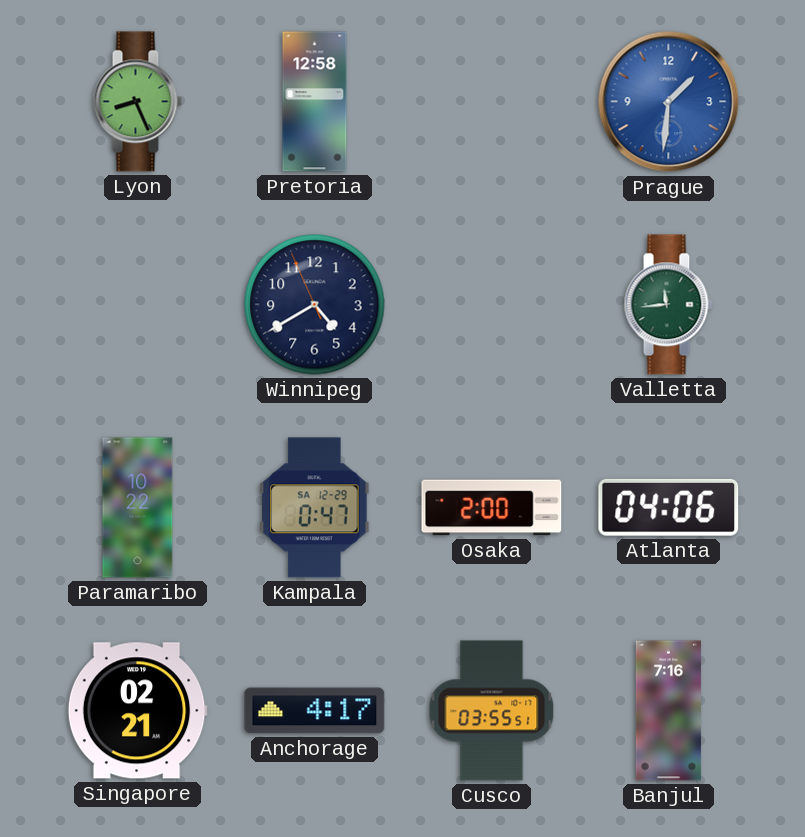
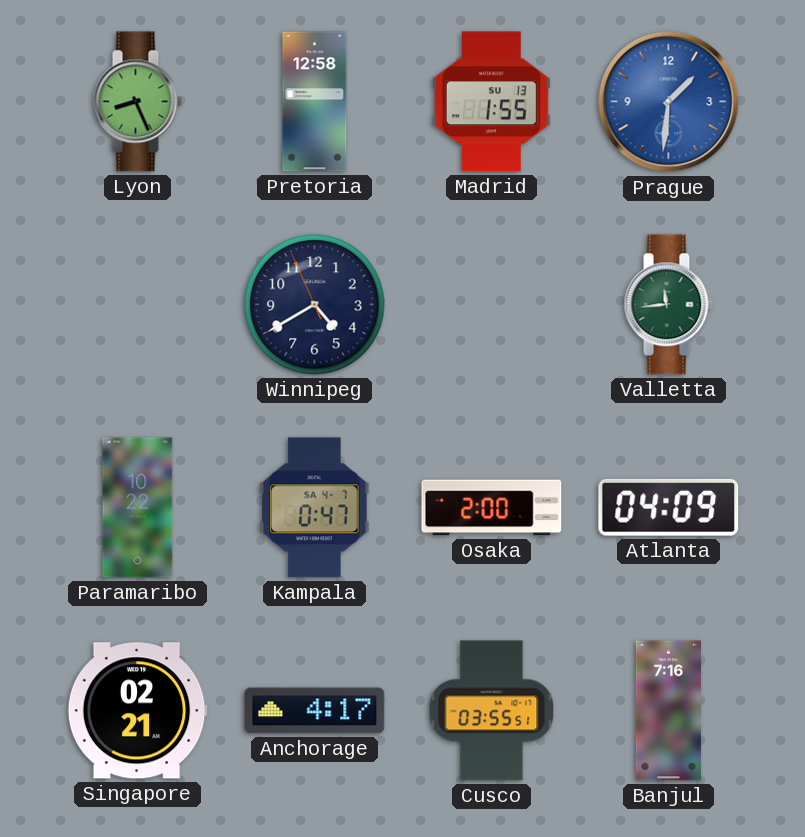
Madrid: none -> 1:55
Kampala date: SA 12-29 -> SA 4-7
Atlanta: 04:06 -> 04:09
